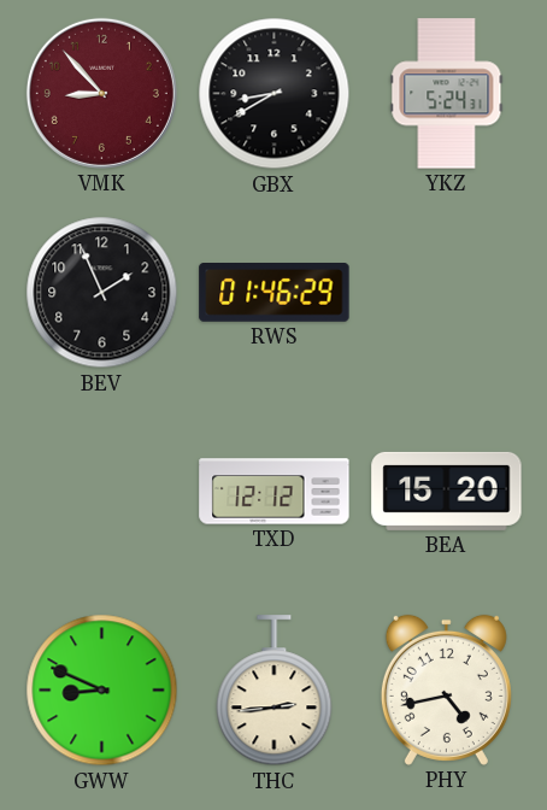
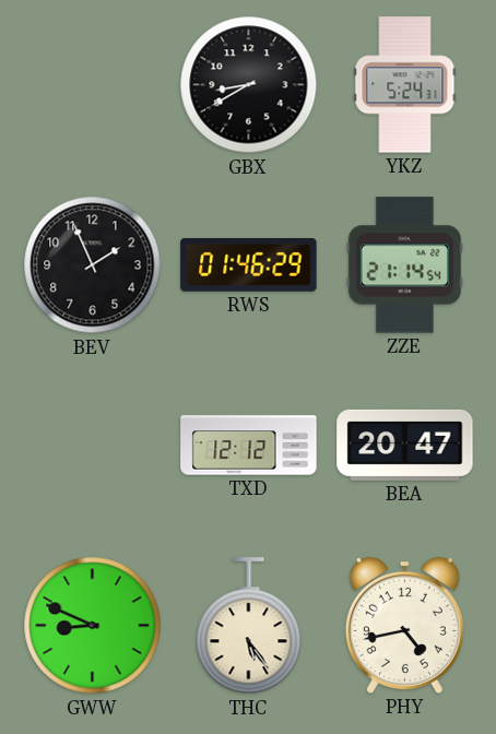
VMK: 8:53 -> none
ZZE: none -> 21:14
BEA: 15:20 -> 20:47
THC: 2:44 -> 5:24
